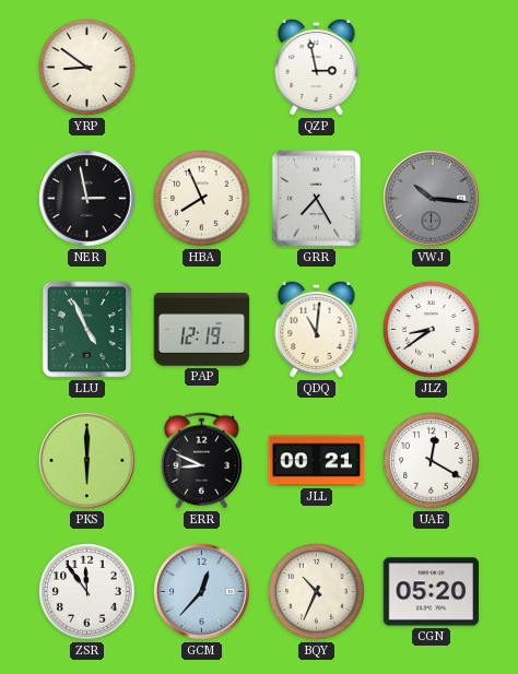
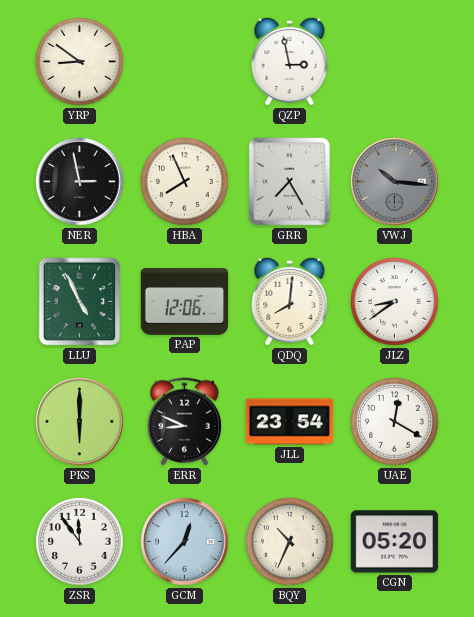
PAP: 12:19 -> 12:06
QDQ: 11:01 -> 8:01
JLL: 00:21 -> 23:54
